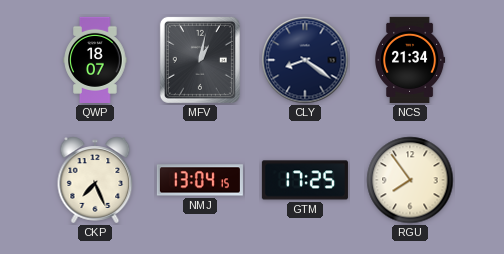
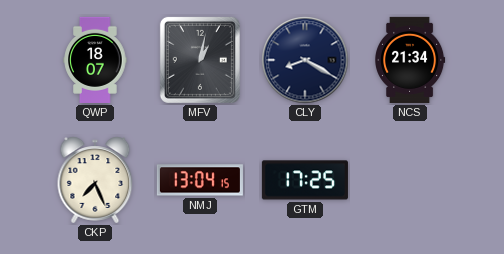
CLY: 8:21 -> 8:20
RGU: 7:54 -> none
